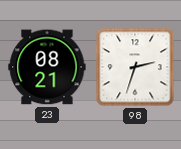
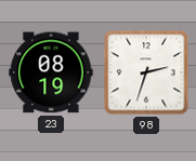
23: 08:21 -> 08:19
